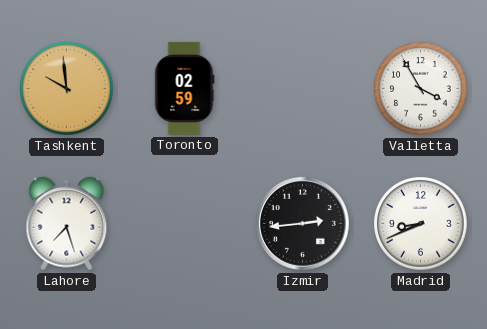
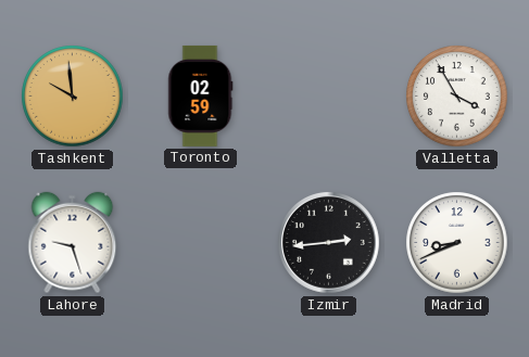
Lahore: 7:27 -> 9:27
